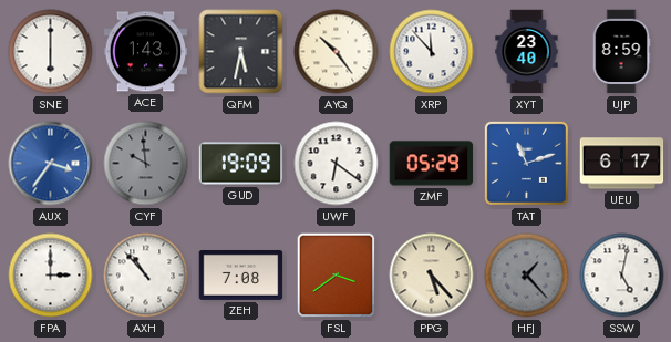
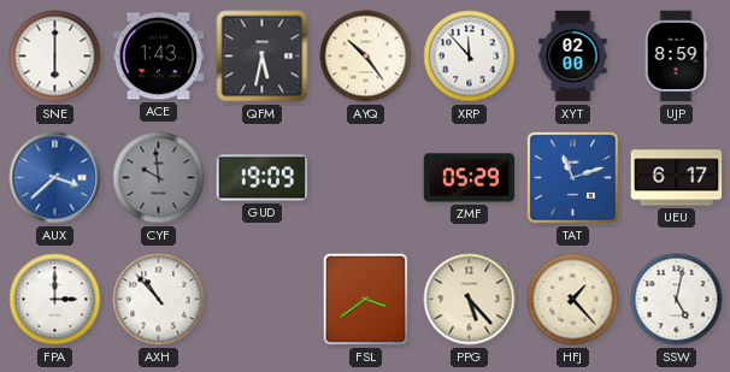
XYT: 23:40 -> 02:00
AUX: 3:36 -> 3:38
UWF: 6:21 -> none
ZEH: 7:08 -> none
HFJ dial: grey -> cream
